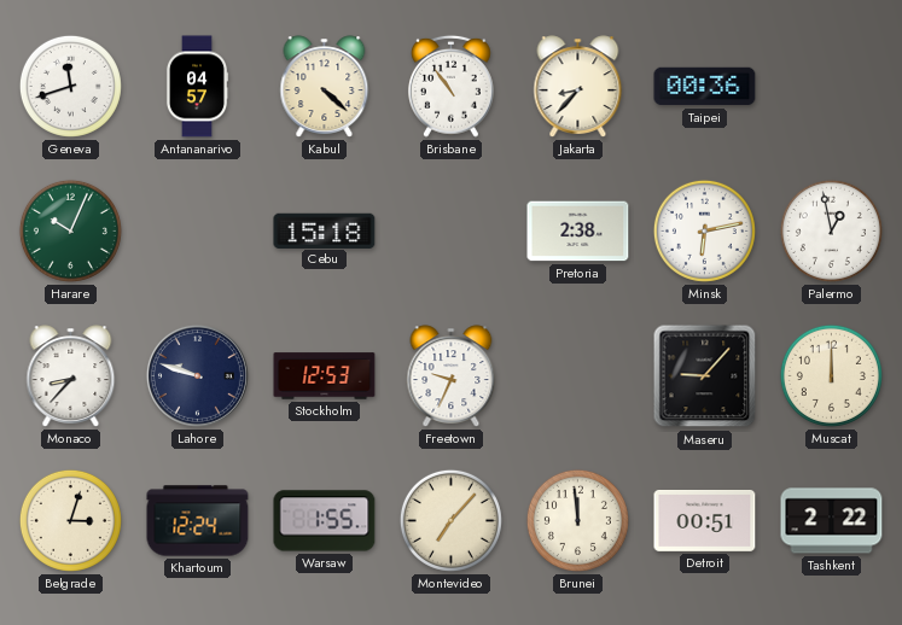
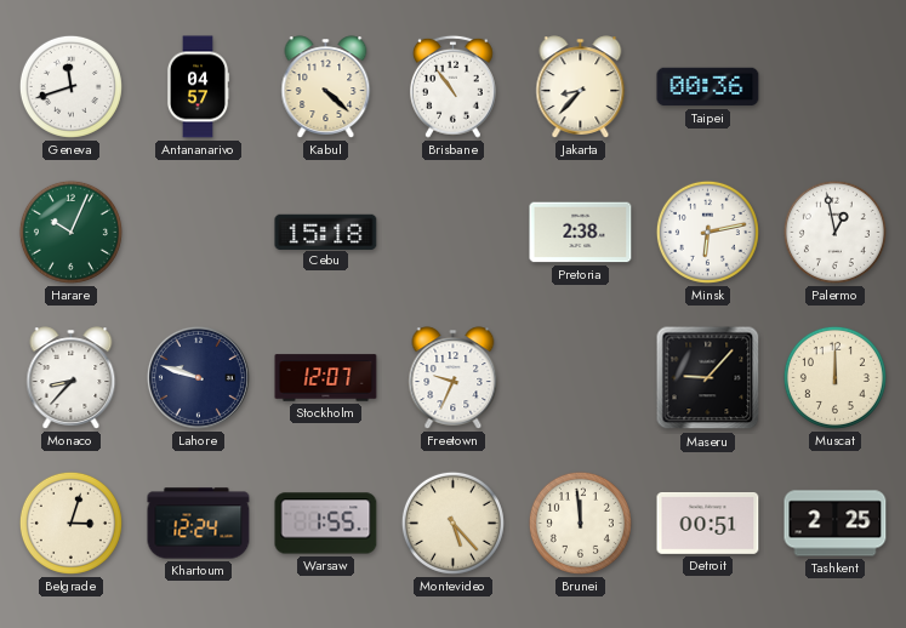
Stockholm: 12:53 -> 12:07
Montevideo: 7:07 -> 5:23
Tashkent: 2:22 -> 2:25
